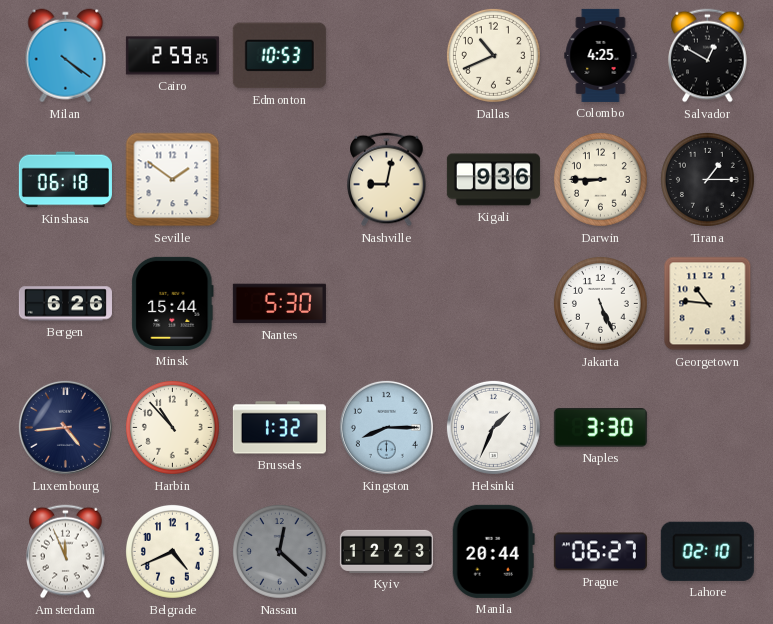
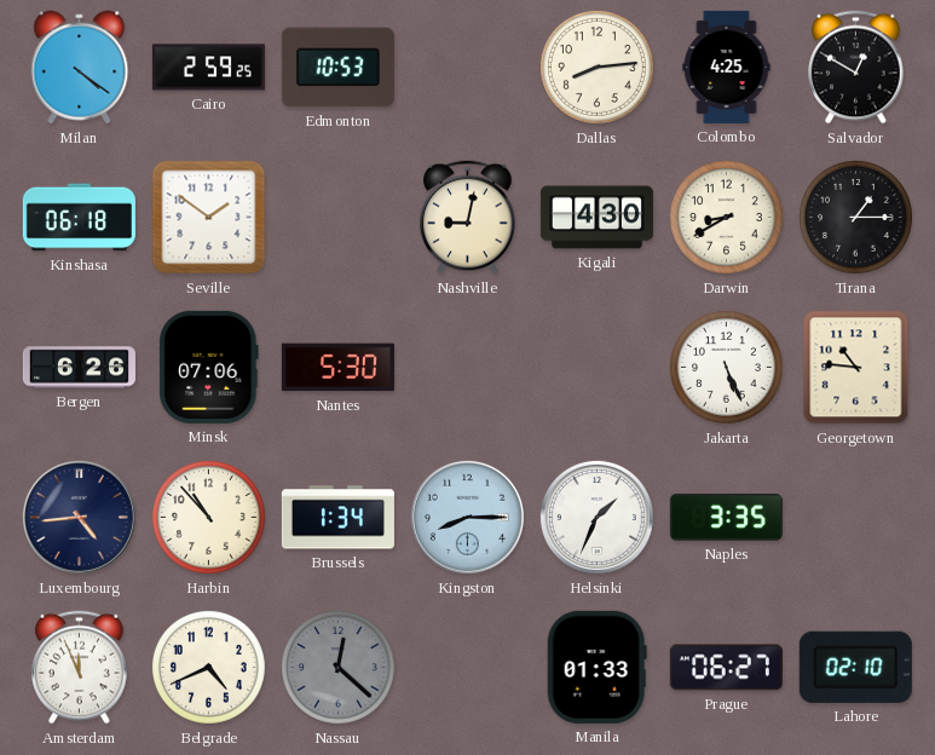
Dallas: 10:41 -> 8:14
Kigali: 9:36 -> 4:30
Darwin: 8:45 -> 8:40
Minsk: 15:44 -> 07:06
Brussels: 1:32 -> 1:34
Naples: 3:30 -> 3:35
Kyiv: 12:23 -> none
Manila: 20:44 -> 01:33
